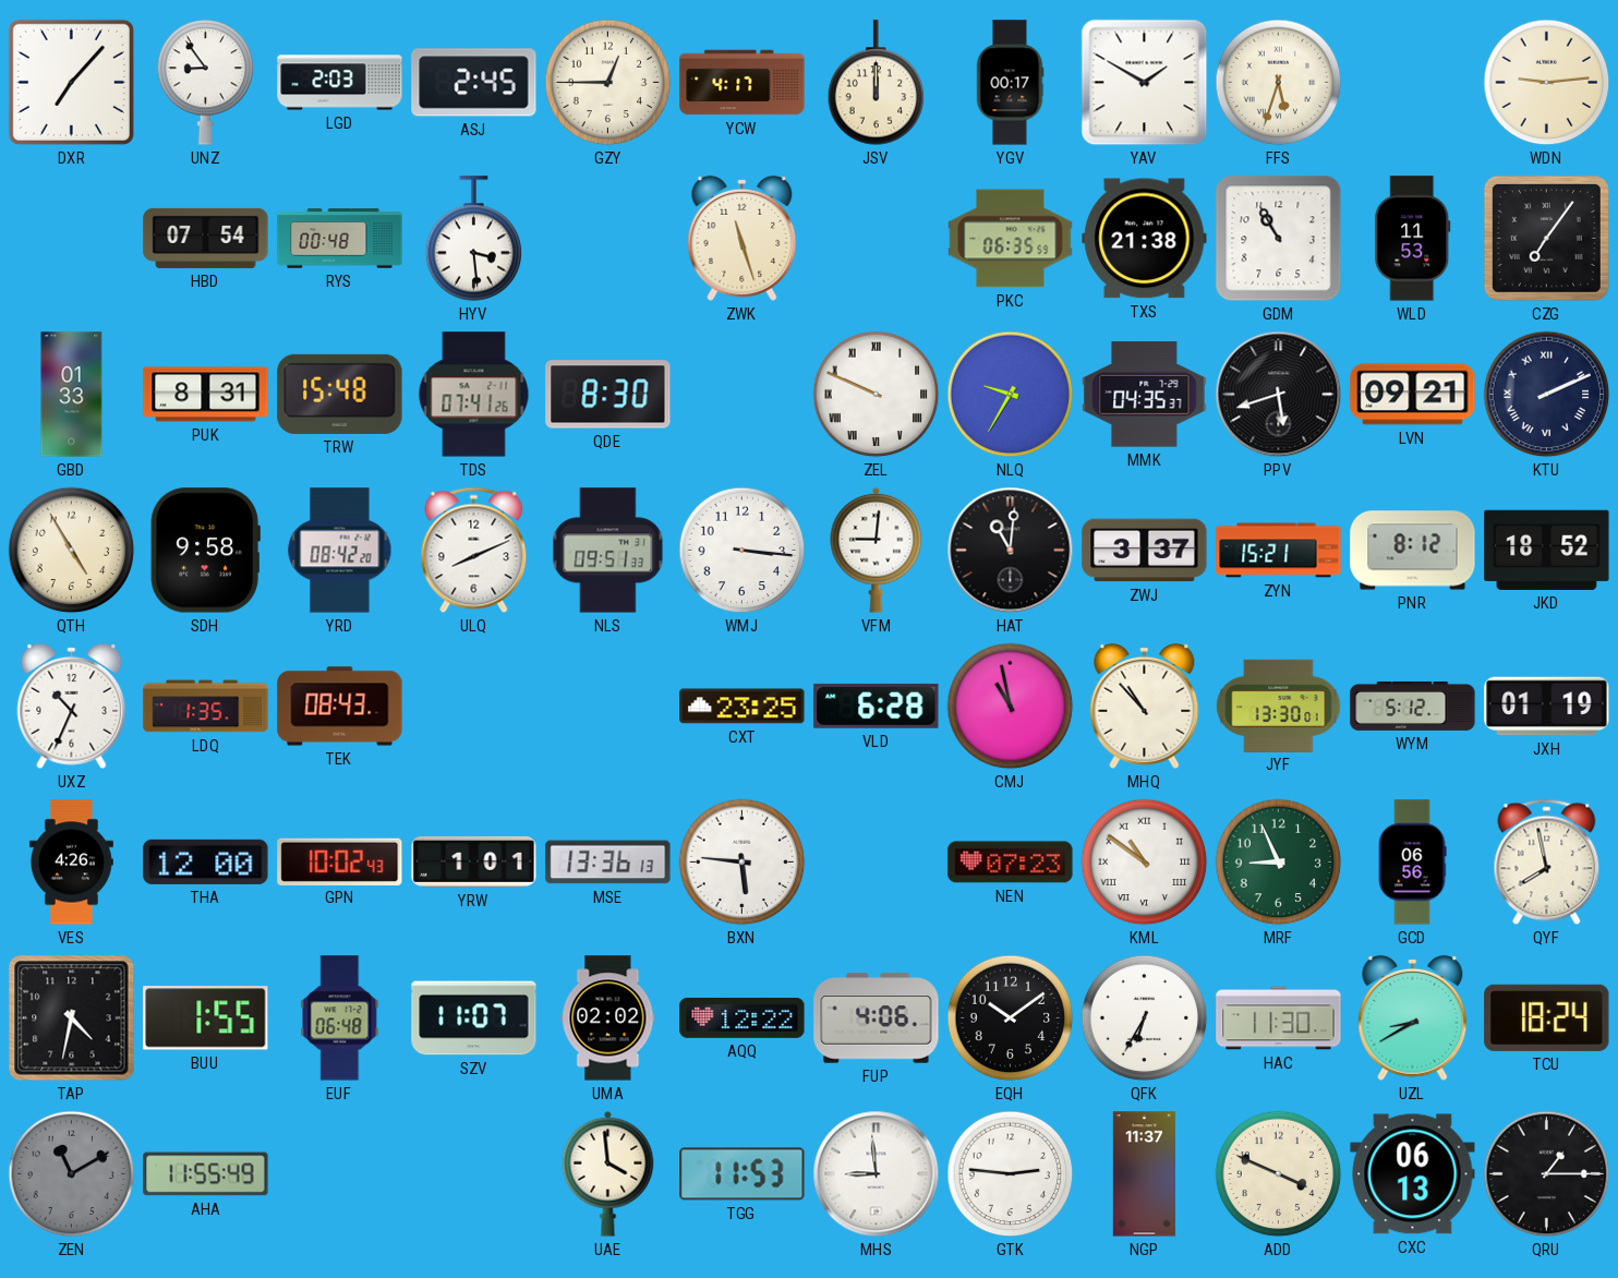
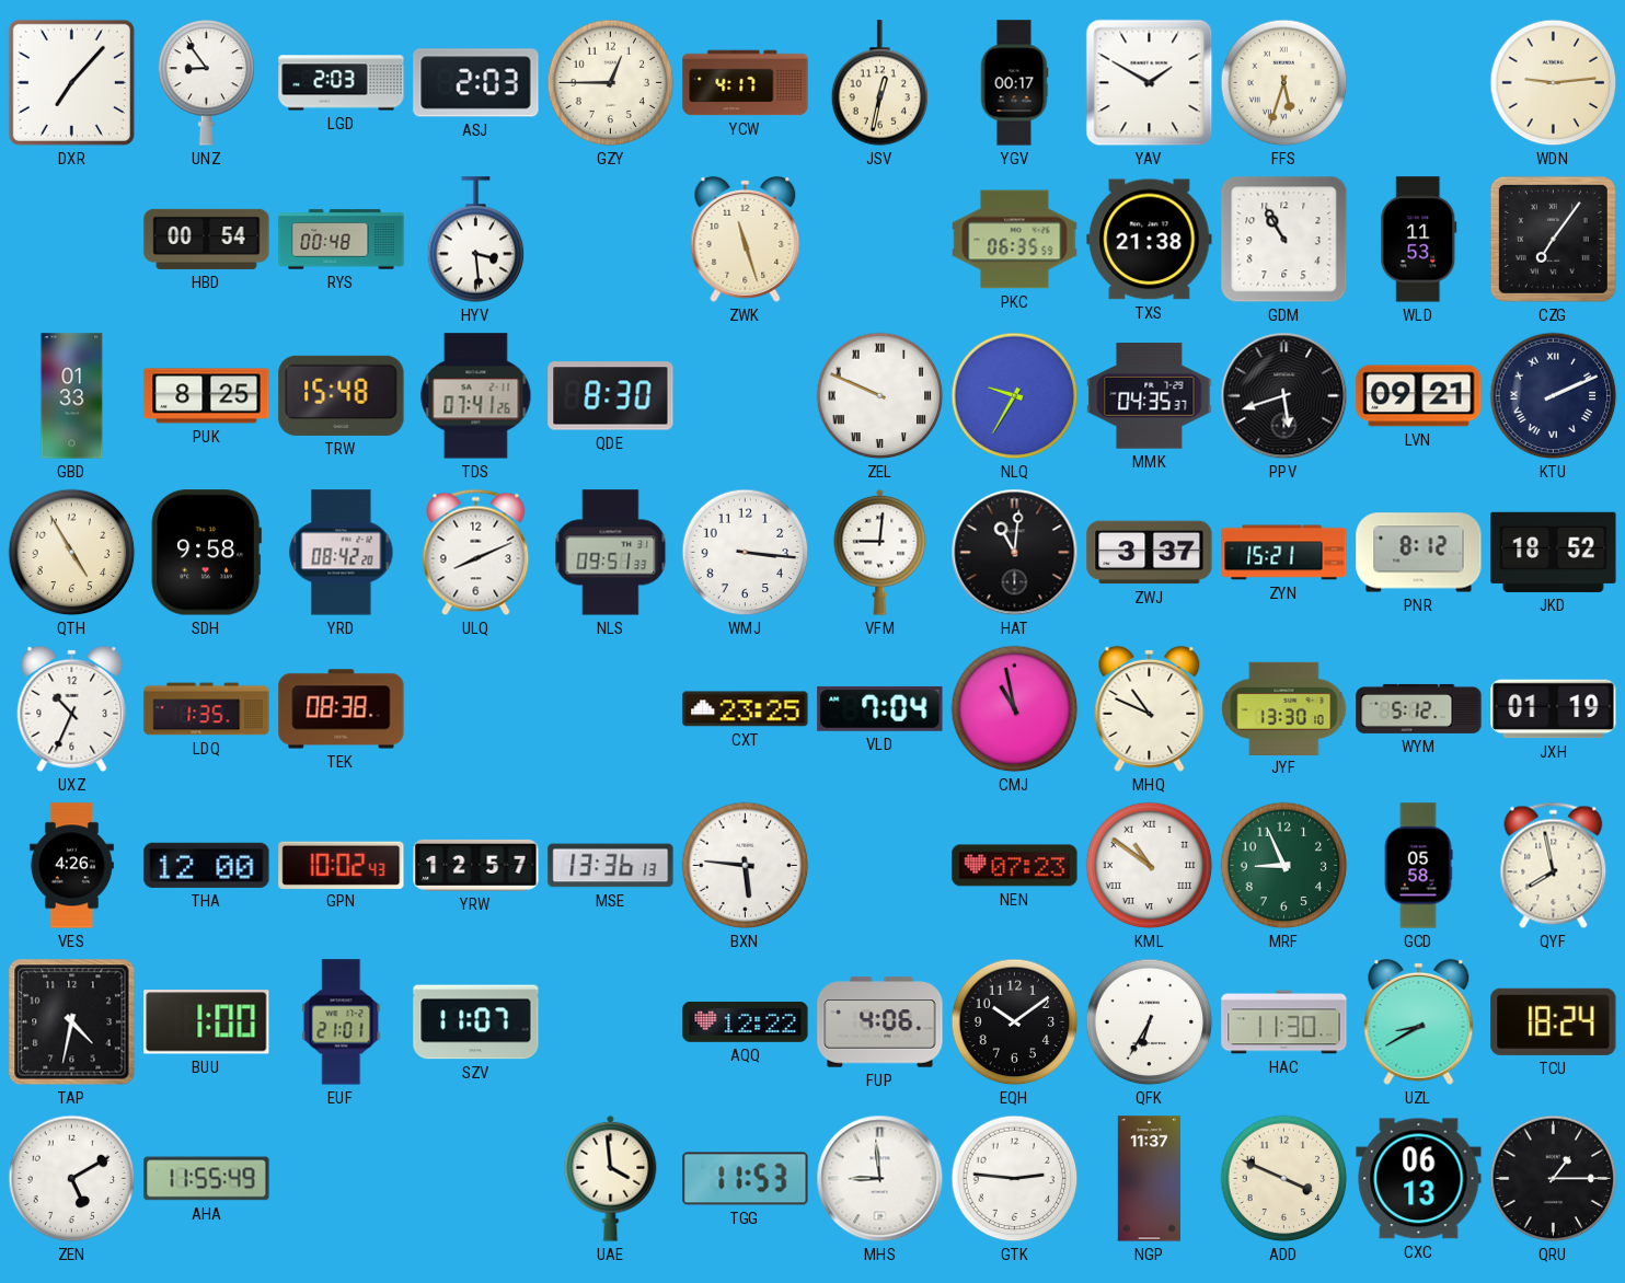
ASJ: 2:45 -> 2:03
JSV: 12:00 -> 12:32
HBD: 07:54 -> 00:54
PUK: 8:31 -> 8:25
TEK: 08:43 -> 08:38
VLD: 6:28 -> 7:04
MHQ: 10:53 -> 10:49
JYF: 13:30:01 -> 13:30:10
YRW: 1:01 -> 12:57
GCD: 06:56 -> 05:58
BUU: 1:55 -> 1:00
EUF: 06:48 -> 21:01
UMA: 02:02 -> none
ZEN: 11:10 -> 5:10
ZEN dial: grey -> white
